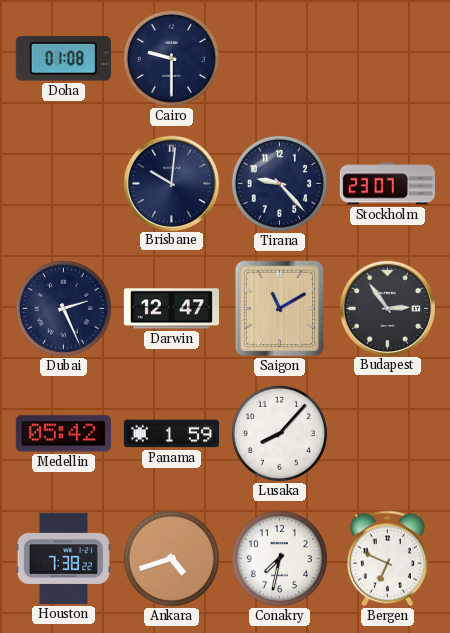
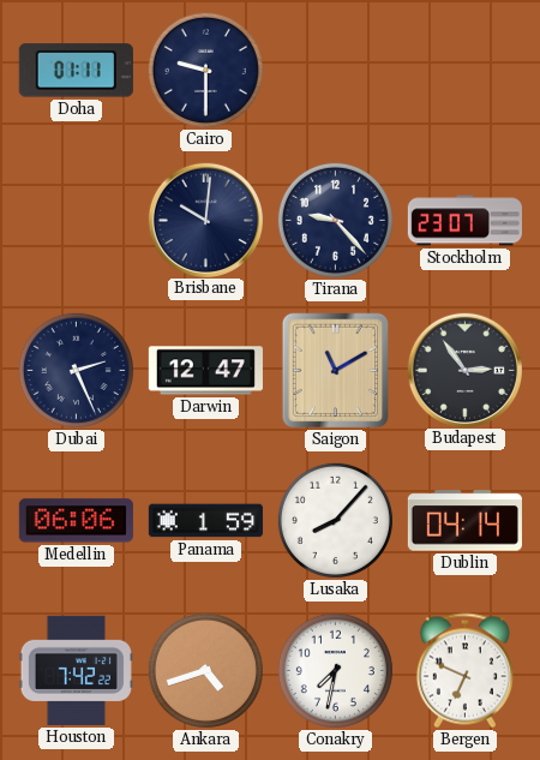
Doha: 01:08 -> 01:11
Medellin: 05:42 -> 06:06
Dublin: none -> 04:14
Houston: 7:38 -> 7:42
